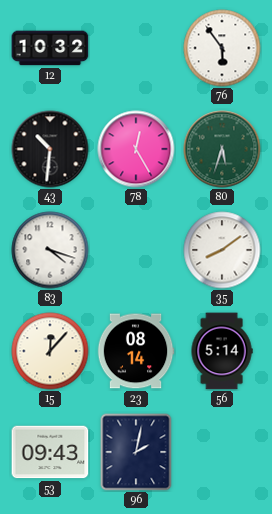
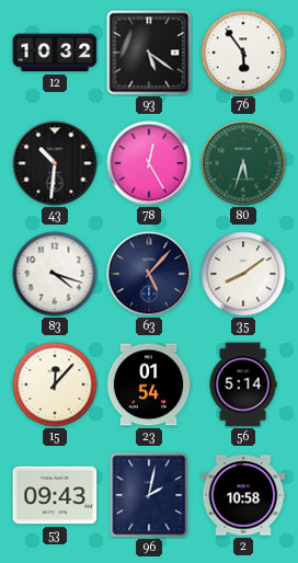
93: none -> 5:21
63: none -> 5:07
23: 08:14 -> 01:54
2: none -> 10:58
